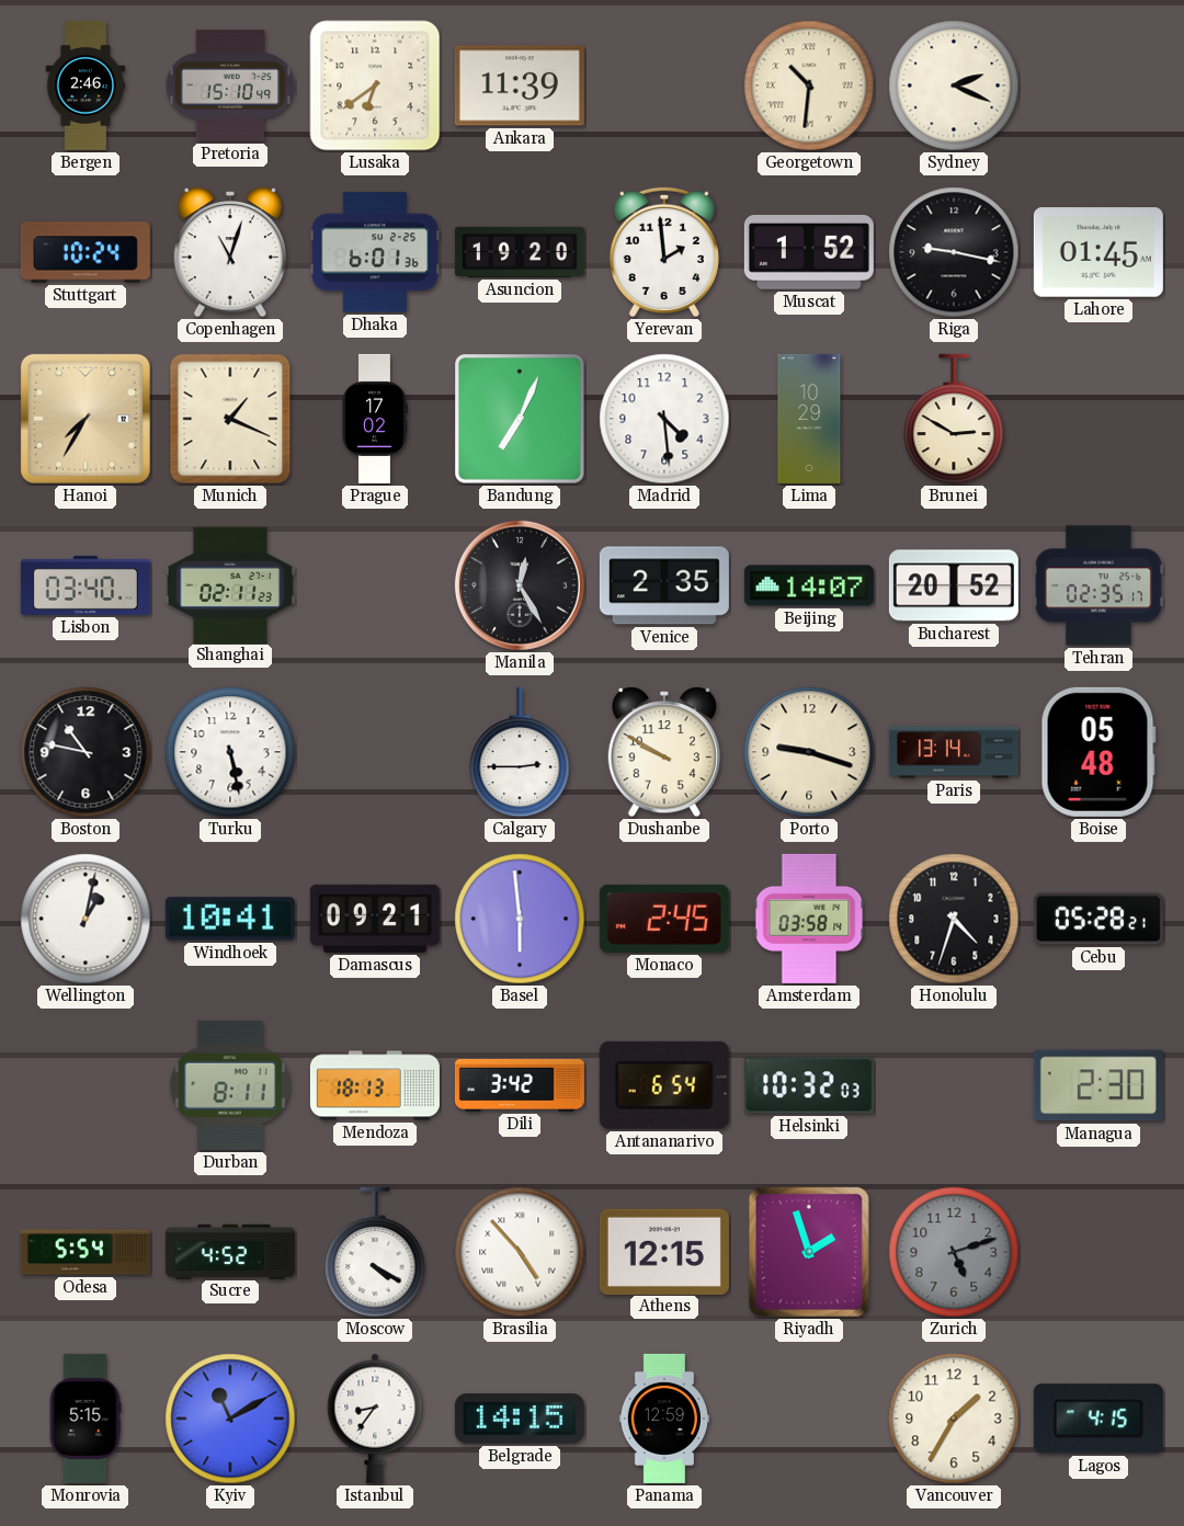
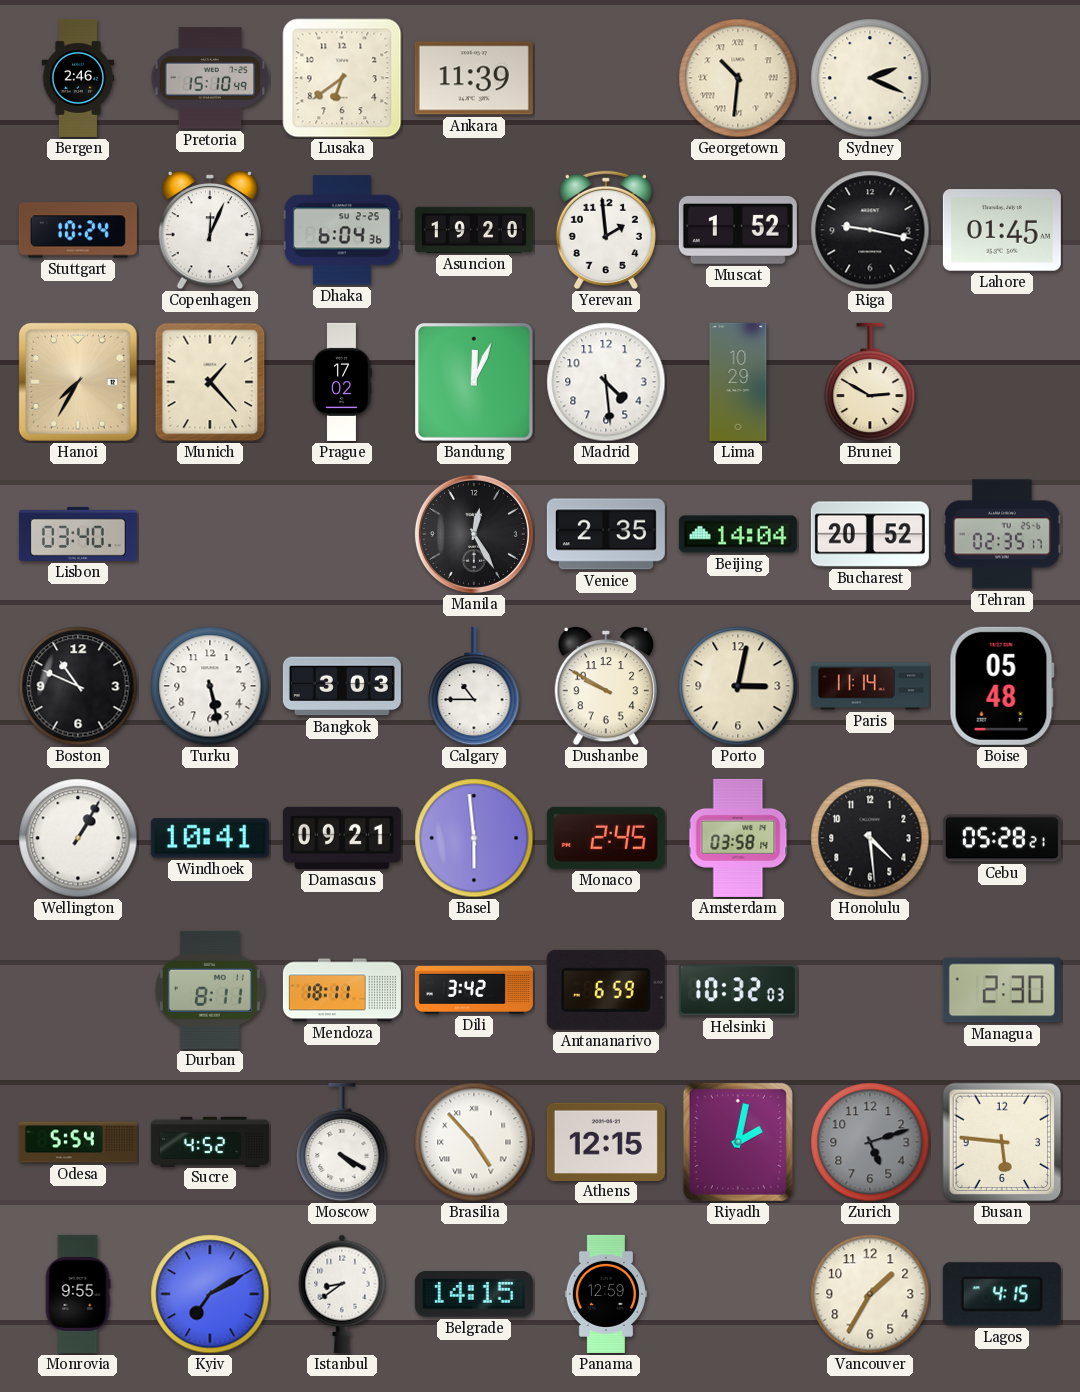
Copenhagen: 11:03 -> 12:04
Dhaka: 6:01 -> 6:04
Munich: 1:19 -> 1:23
Bandung: 7:04 -> 12:04
Shanghai: 02:11 -> none
Beijing: 14:07 -> 14:04
Boston: 10:47 -> 10:49
Bangkok: none -> 3:03
Calgary: 2:45 -> 10:45
Porto: 9:18 -> 3:02
Paris: 13:14 -> 11:14
Wellington: 1:02 -> 1:05
Honolulu: 4:33 -> 4:29
Mendoza: 18:13 -> 18:11
Antananarivo: 6:54 -> 6:59
Riyadh: 1:57 -> 2:02
Busan: none -> 5:46
Monrovia: 5:15 -> 9:55
Kyiv: 11:10 -> 7:10
Istanbul: 8:36 -> 8:39
